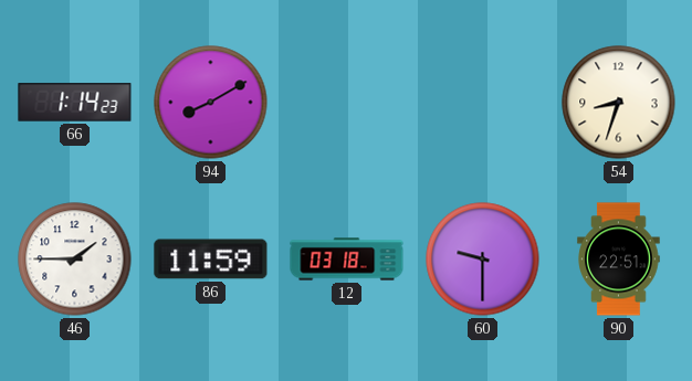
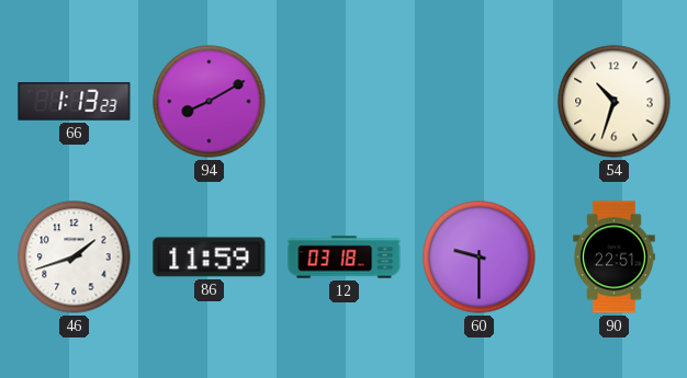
66: 1:14 -> 1:13
54: 8:33 -> 10:33
46: 1:45 -> 1:42
